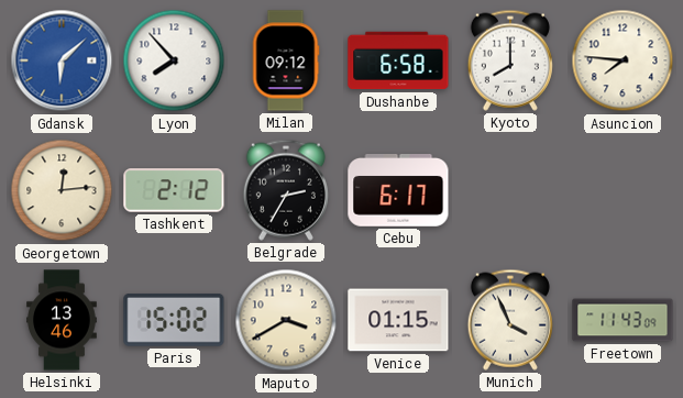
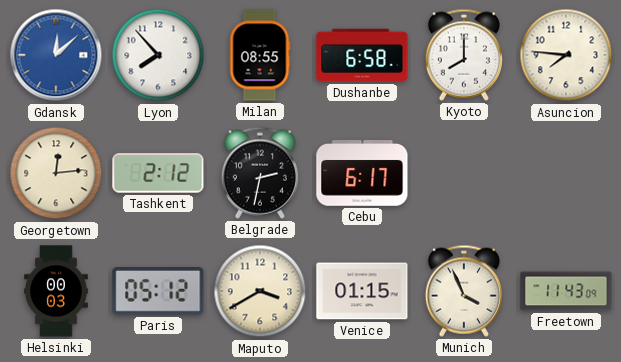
Gdansk: 6:08 -> 12:08
Milan: 09:12 -> 08:55
Belgrade: 2:35 -> 2:32
Helsinki: 13:46 -> 00:03
Paris: 15:02 -> 05:12
